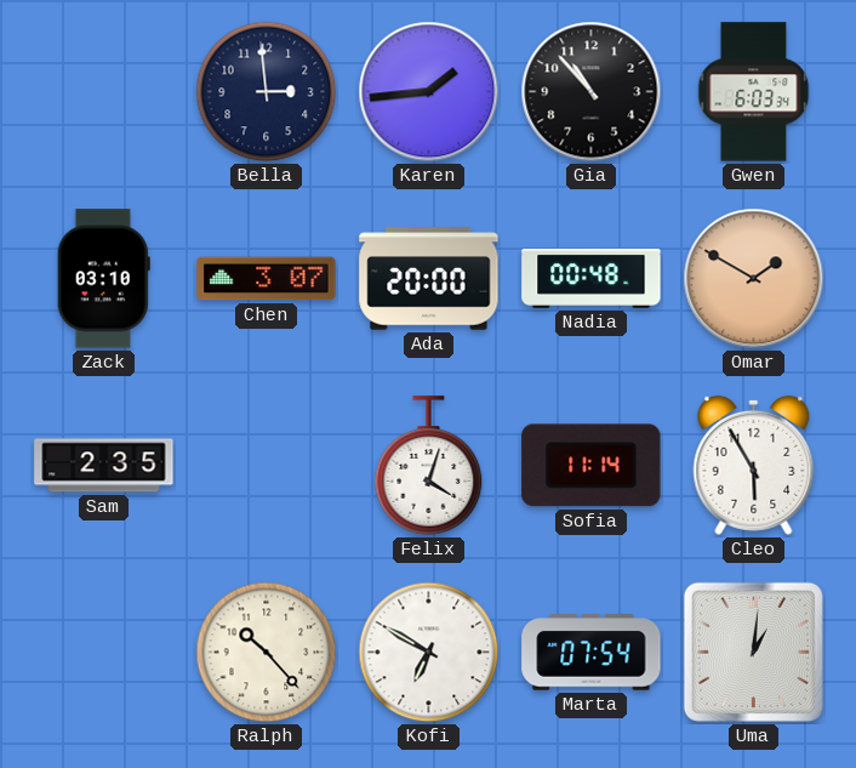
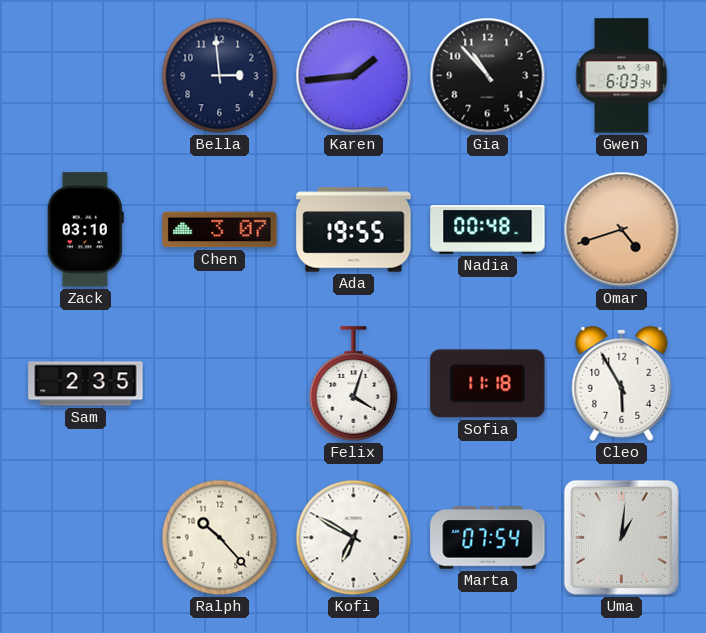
Ada: 20:00 -> 19:55
Omar: 1:50 -> 4:42
Sofia: 11:14 -> 11:18
